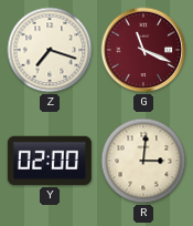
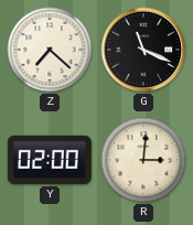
Z: 7:18 -> 7:22
G dial: burgundy -> black
